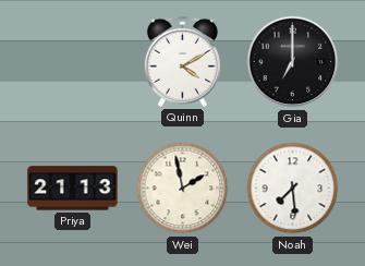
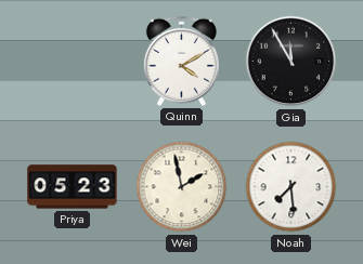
Gia: 7:00 -> 11:55
Priya: 21:13 -> 05:23
